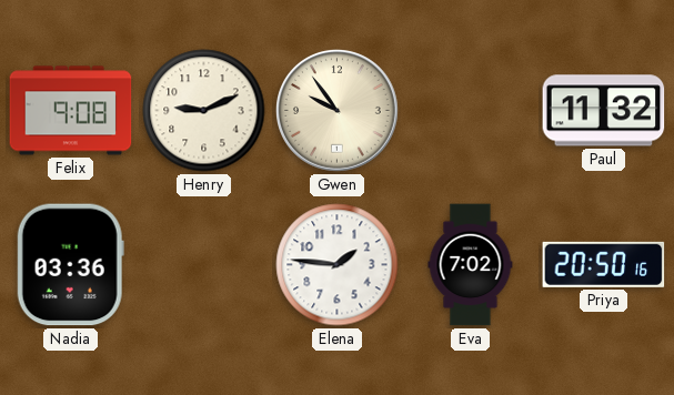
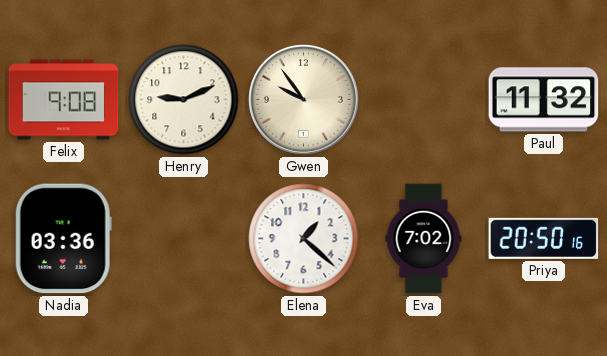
Elena: 1:46 -> 1:22
